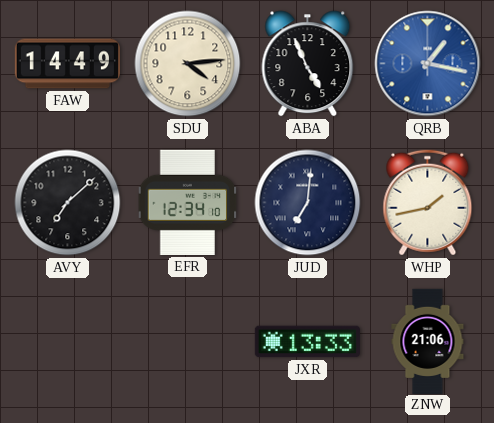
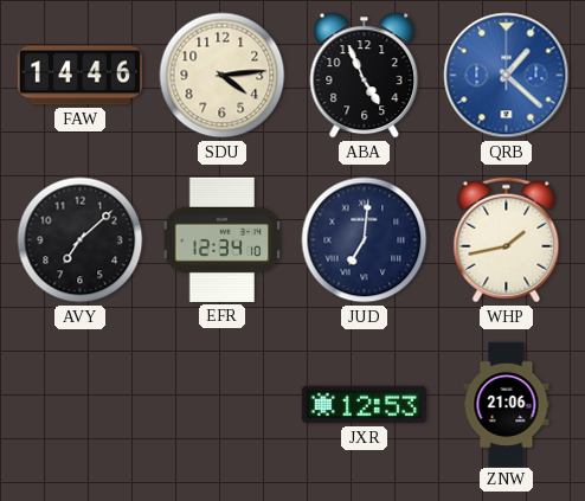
FAW: 14:49 -> 14:46
QRB: 1:17 -> 1:22
JXR: 13:33 -> 12:53
